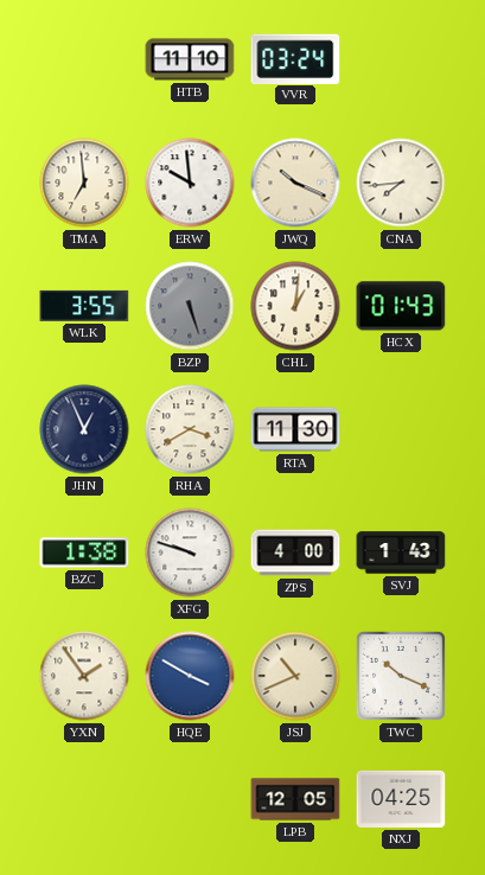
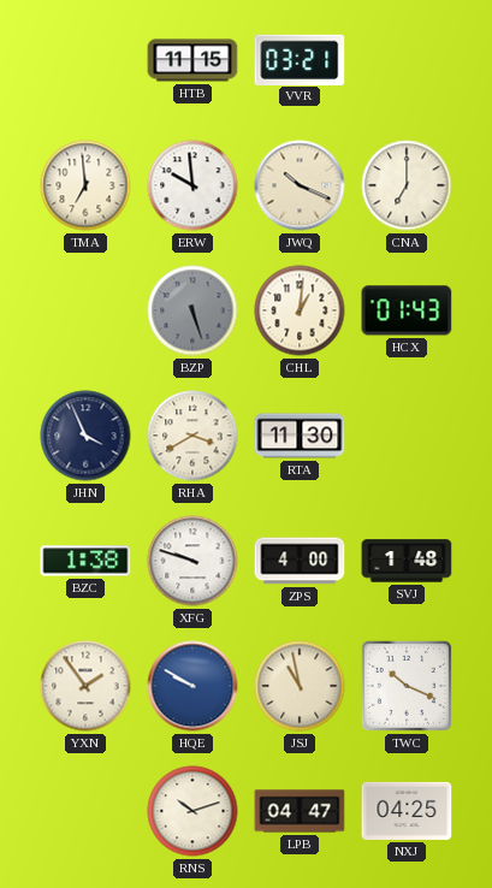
HTB: 11:10 -> 11:15
VVR: 03:24 -> 03:21
CNA: 7:44 -> 7:00
WLK: 3:55 -> none
JHN: 12:56 -> 3:56
SVJ: 1:43 -> 1:48
HQE: 3:50 -> 9:50
JSJ: 10:41 -> 10:58
RNS: none -> 10:12
LPB: 12:05 -> 04:47
